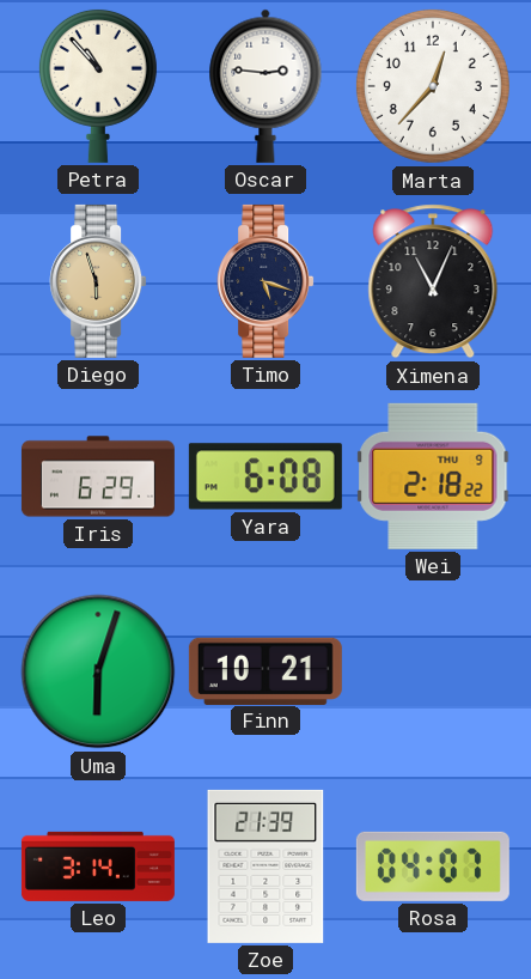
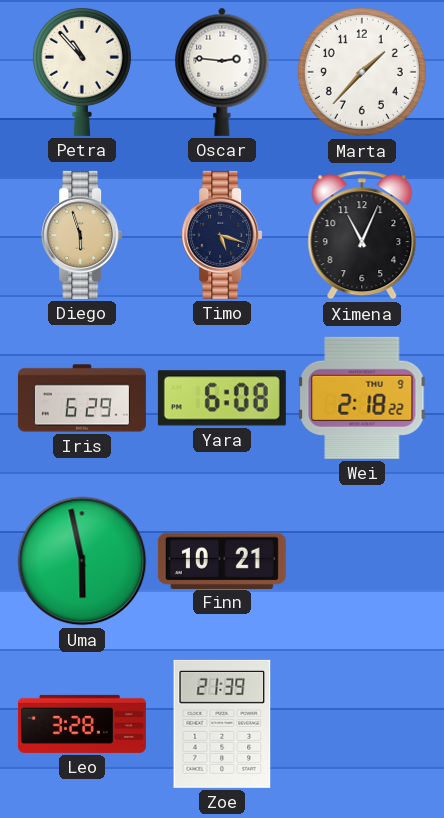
Marta: 12:37 -> 1:37
Uma: 6:03 -> 5:58
Leo: 3:14 -> 3:28
Rosa: 04:07 -> none
